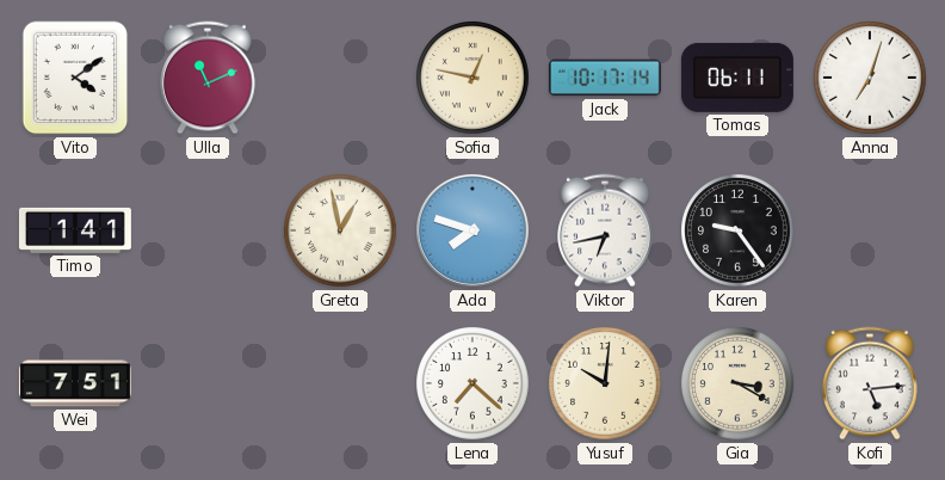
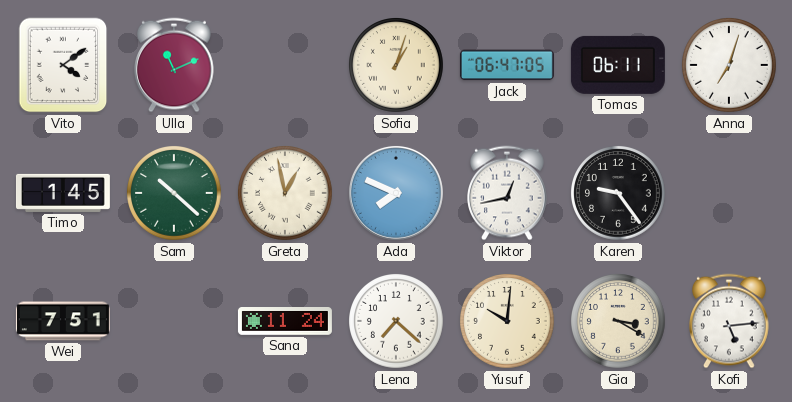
Sofia: 12:47 -> 1:03
Jack: 10:17 -> 06:47
Timo: 1:41 -> 1:45
Sam: none -> 10:22
Ada: 7:48 -> 7:49
Viktor: 6:43 -> 12:43
Sana: none -> 11:24
